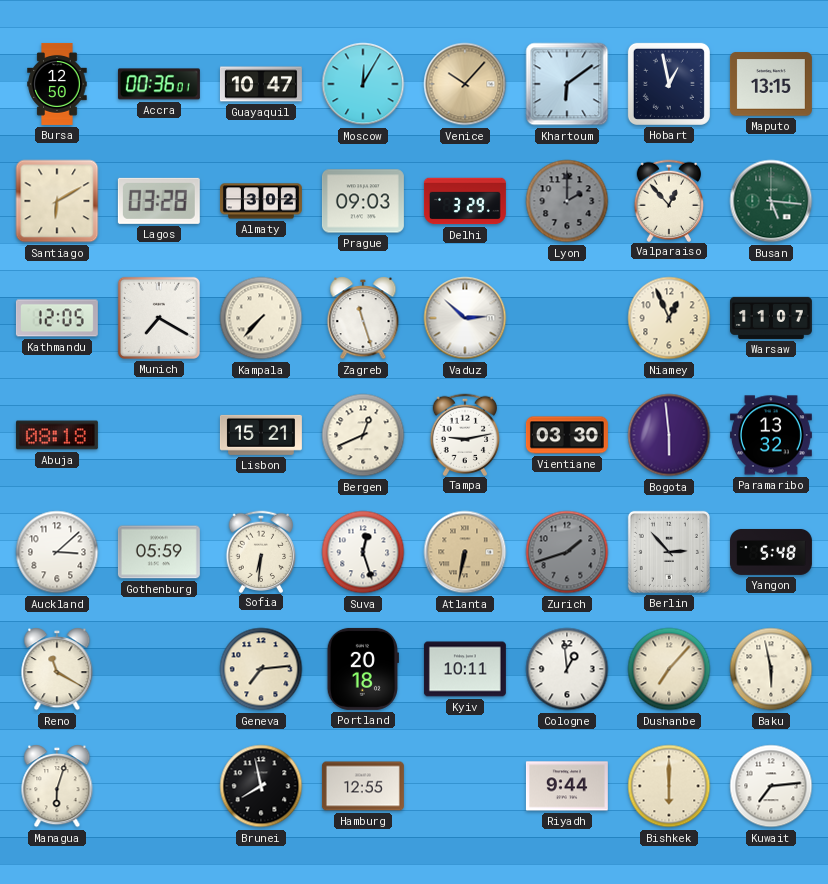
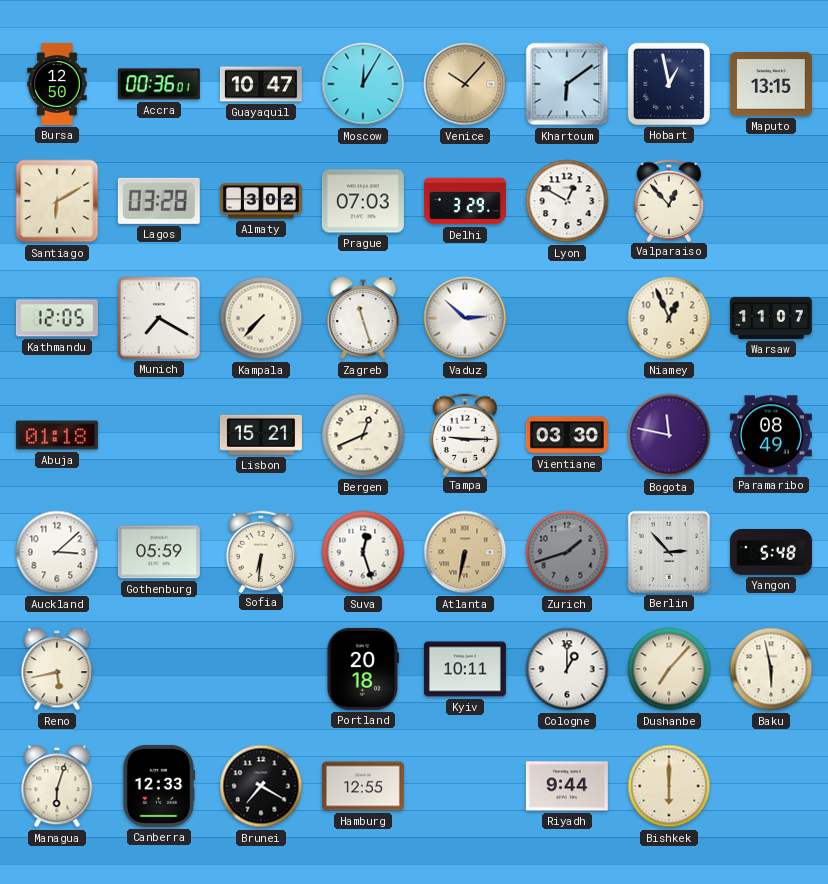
Prague: 09:03 -> 07:03
Lyon: 2:00 -> 12:50
Lyon dial: grey -> white
Busan: 5:16 -> none
Abuja: 08:18 -> 01:18
Tampa: 9:13 -> 9:15
Bogota: 5:59 -> 11:47
Paramaribo: 13:32 -> 08:49
Reno: 11:20 -> 5:43
Geneva: 7:14 -> none
Cologne: 12:59 -> 1:00
Canberra: none -> 12:33
Brunei: 7:58 -> 7:20
Kuwait: 7:14 -> none
